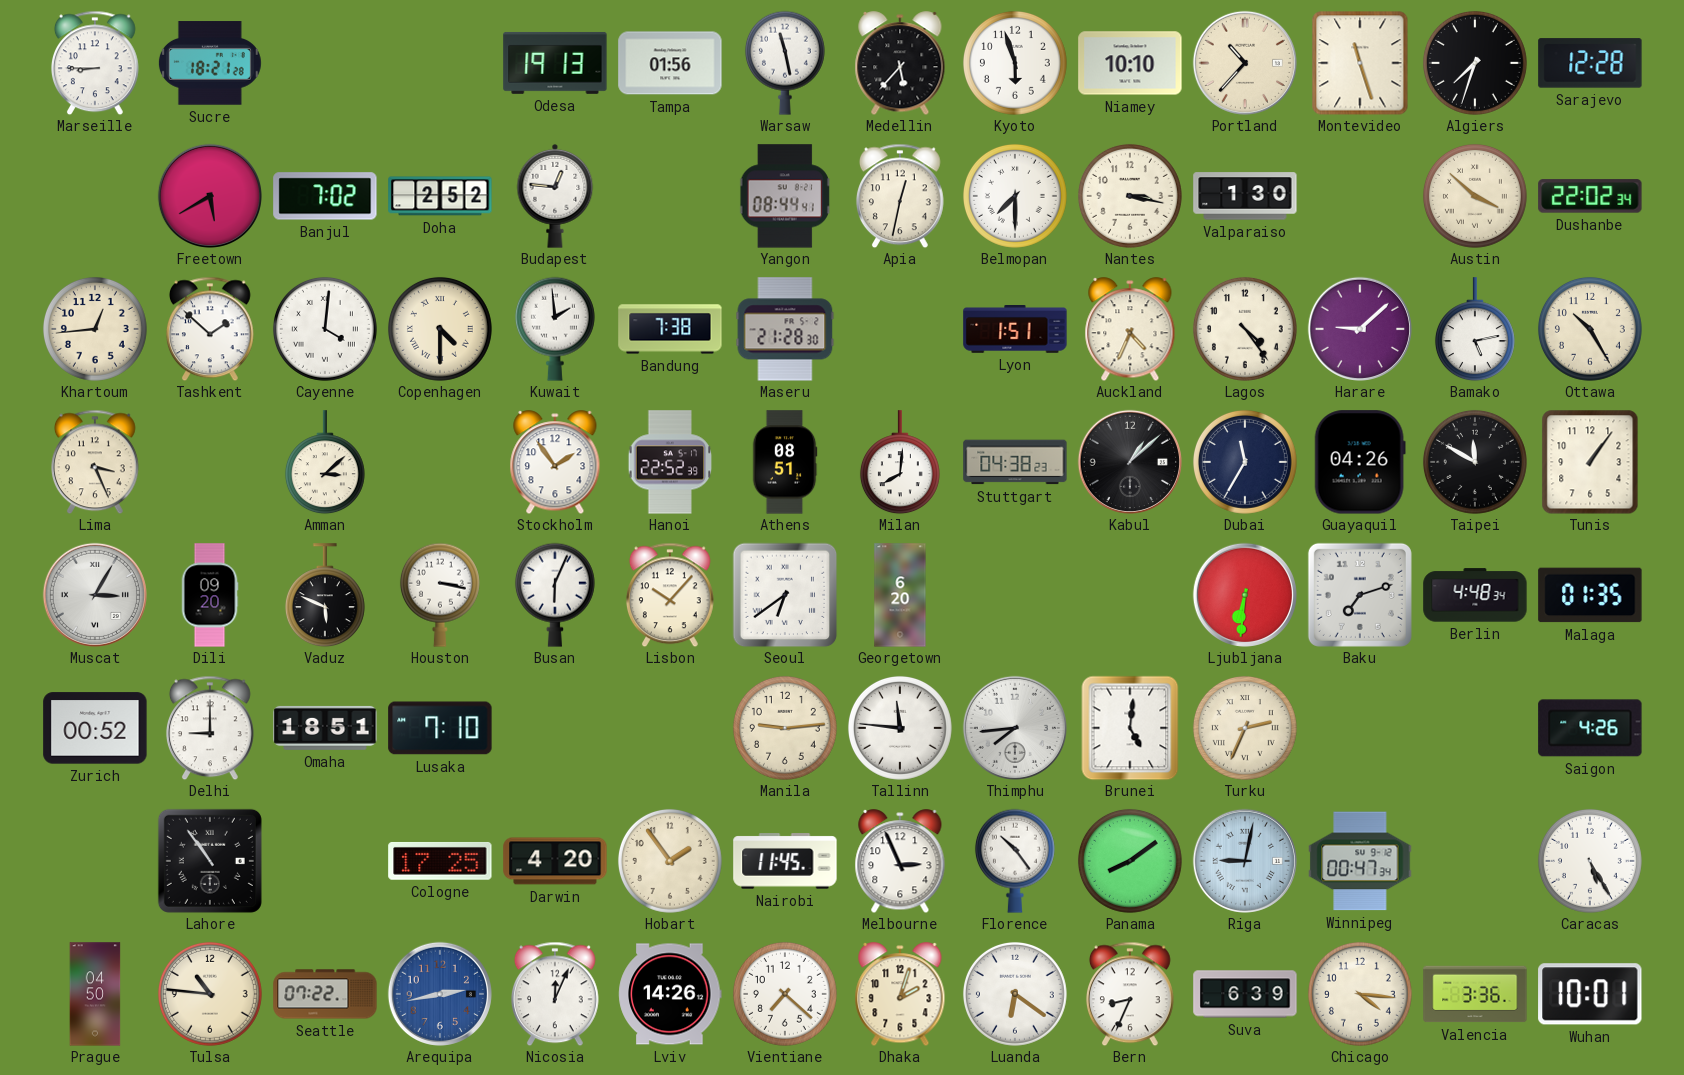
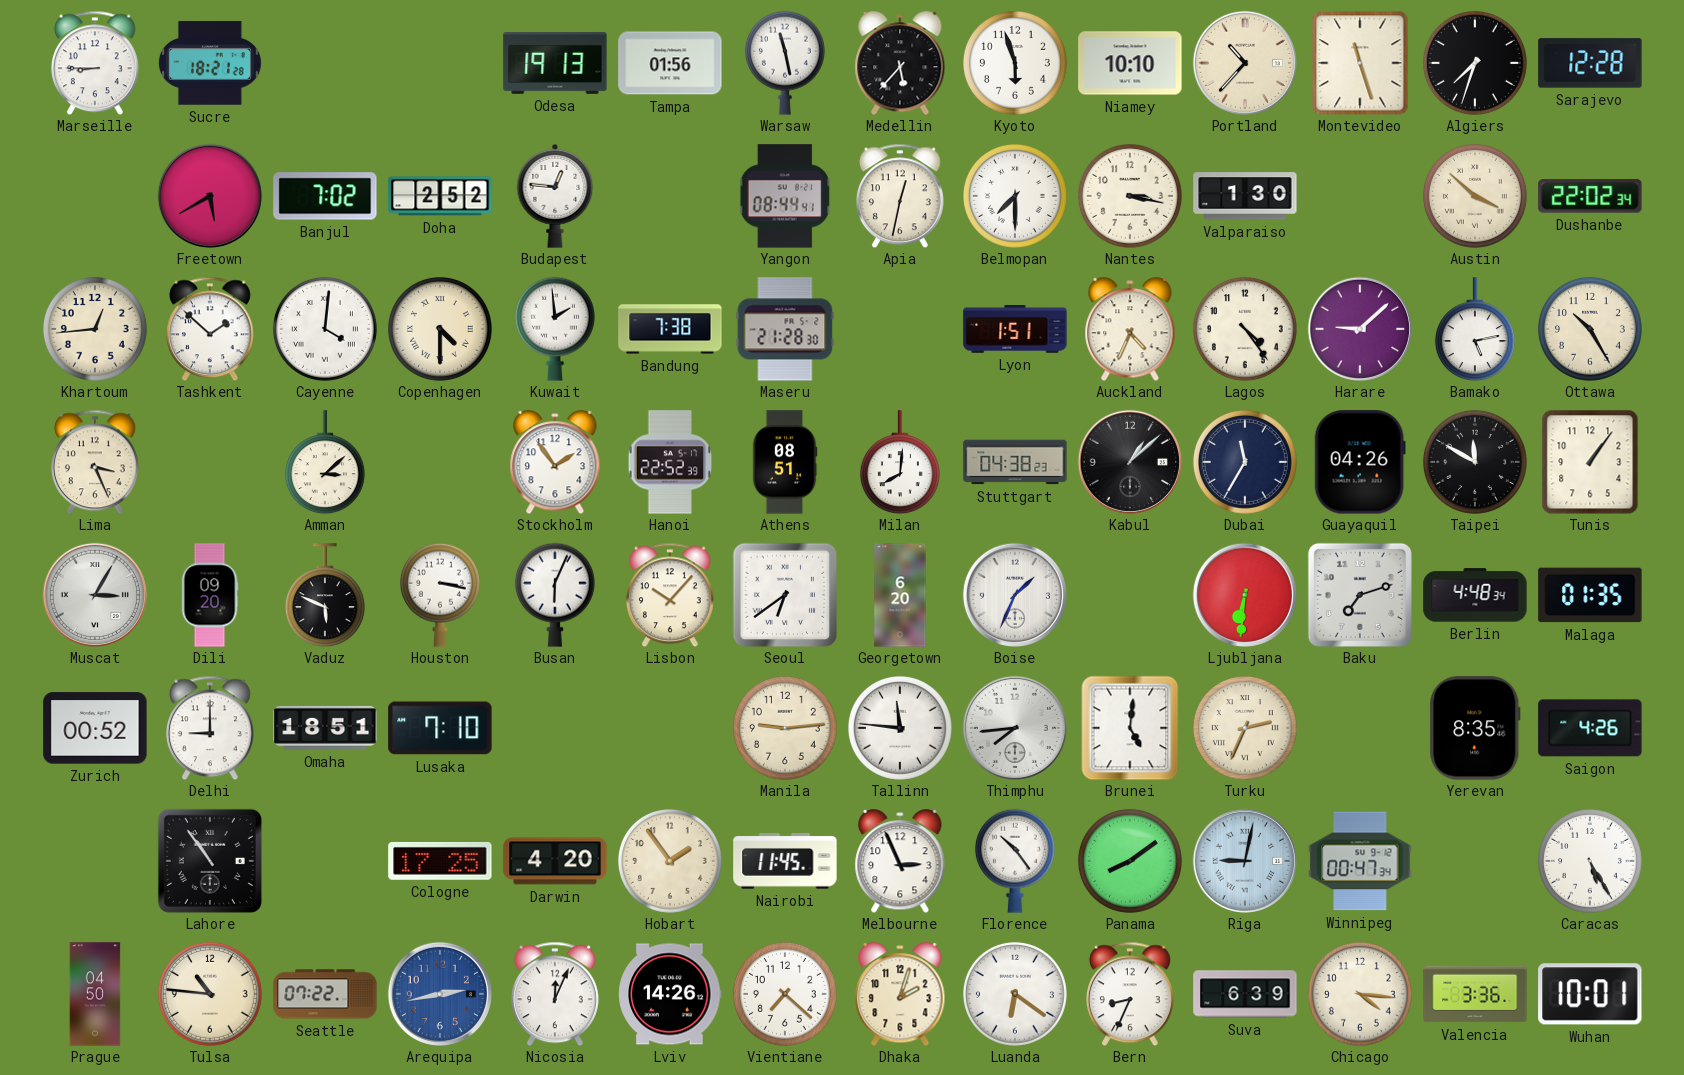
Boise: none -> 1:34
Yerevan: none -> 8:35
